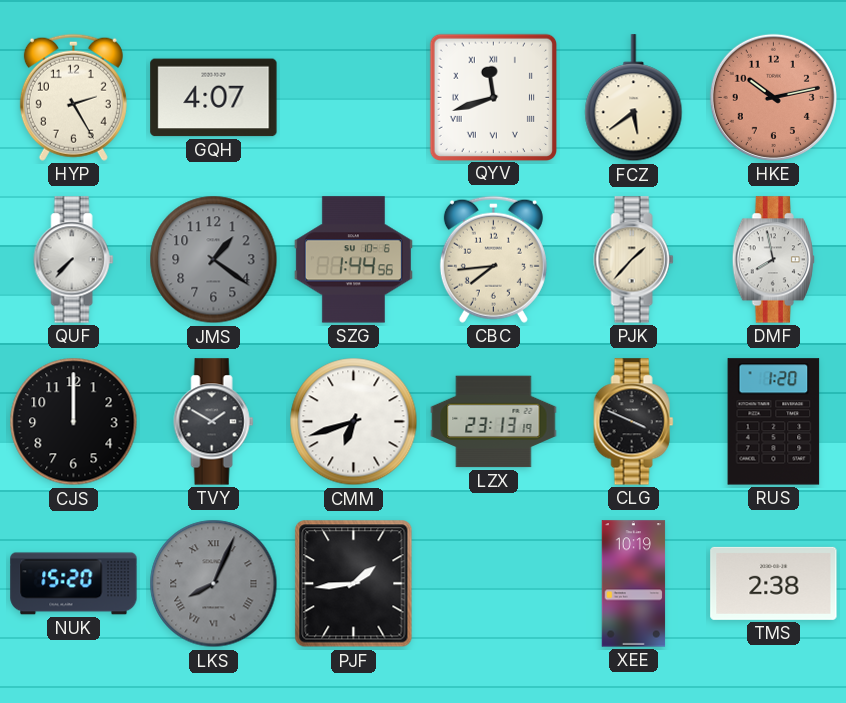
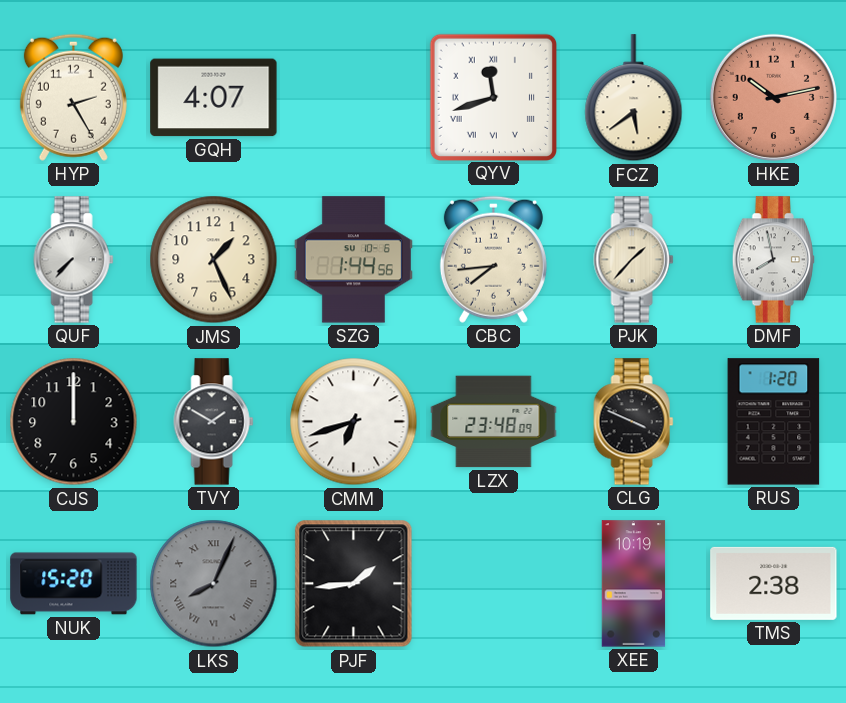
JMS: 1:21 -> 1:26
JMS dial: grey -> cream
LZX: 23:13 -> 23:48
